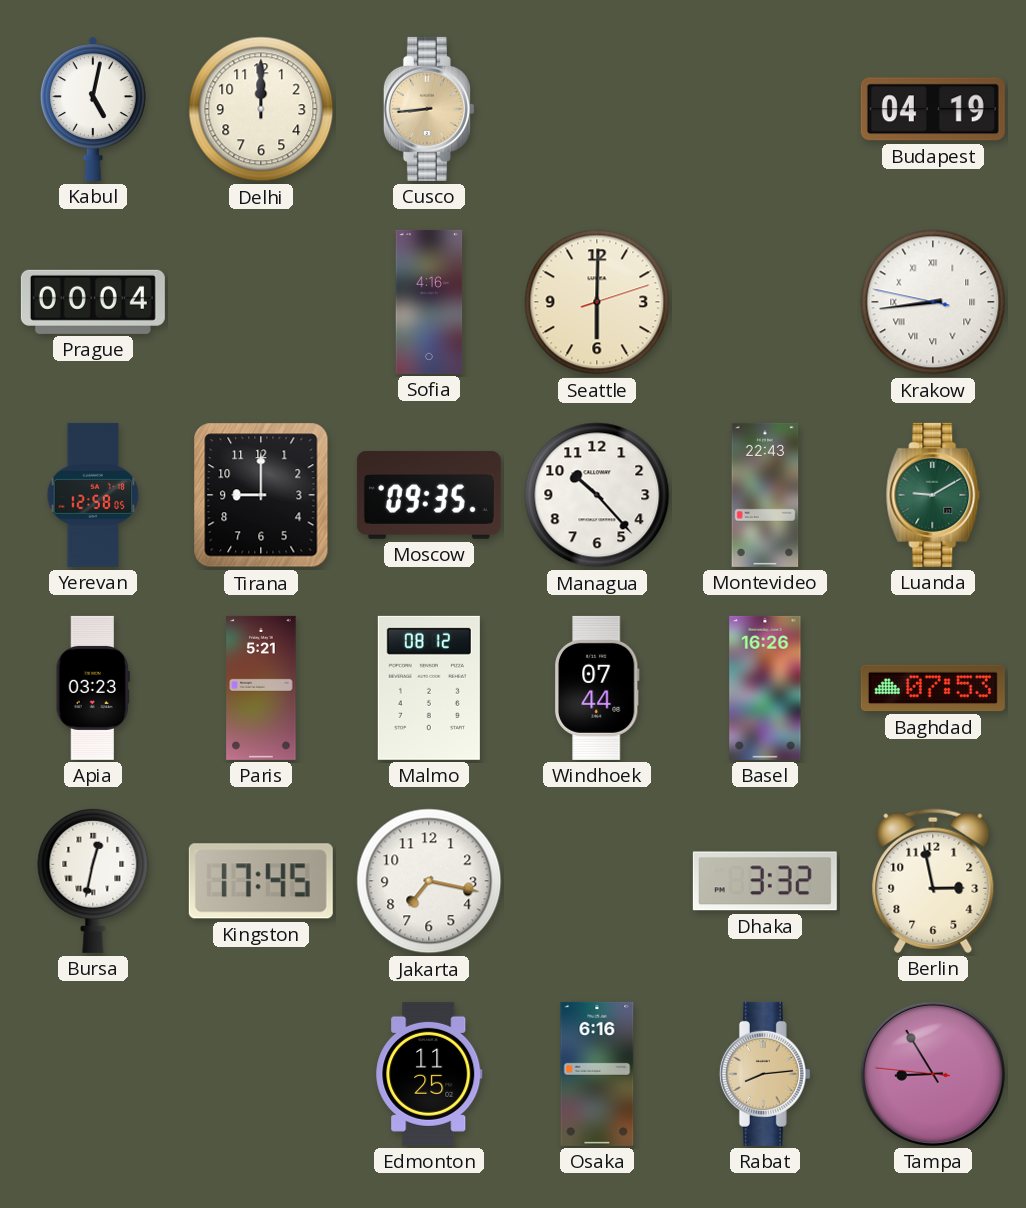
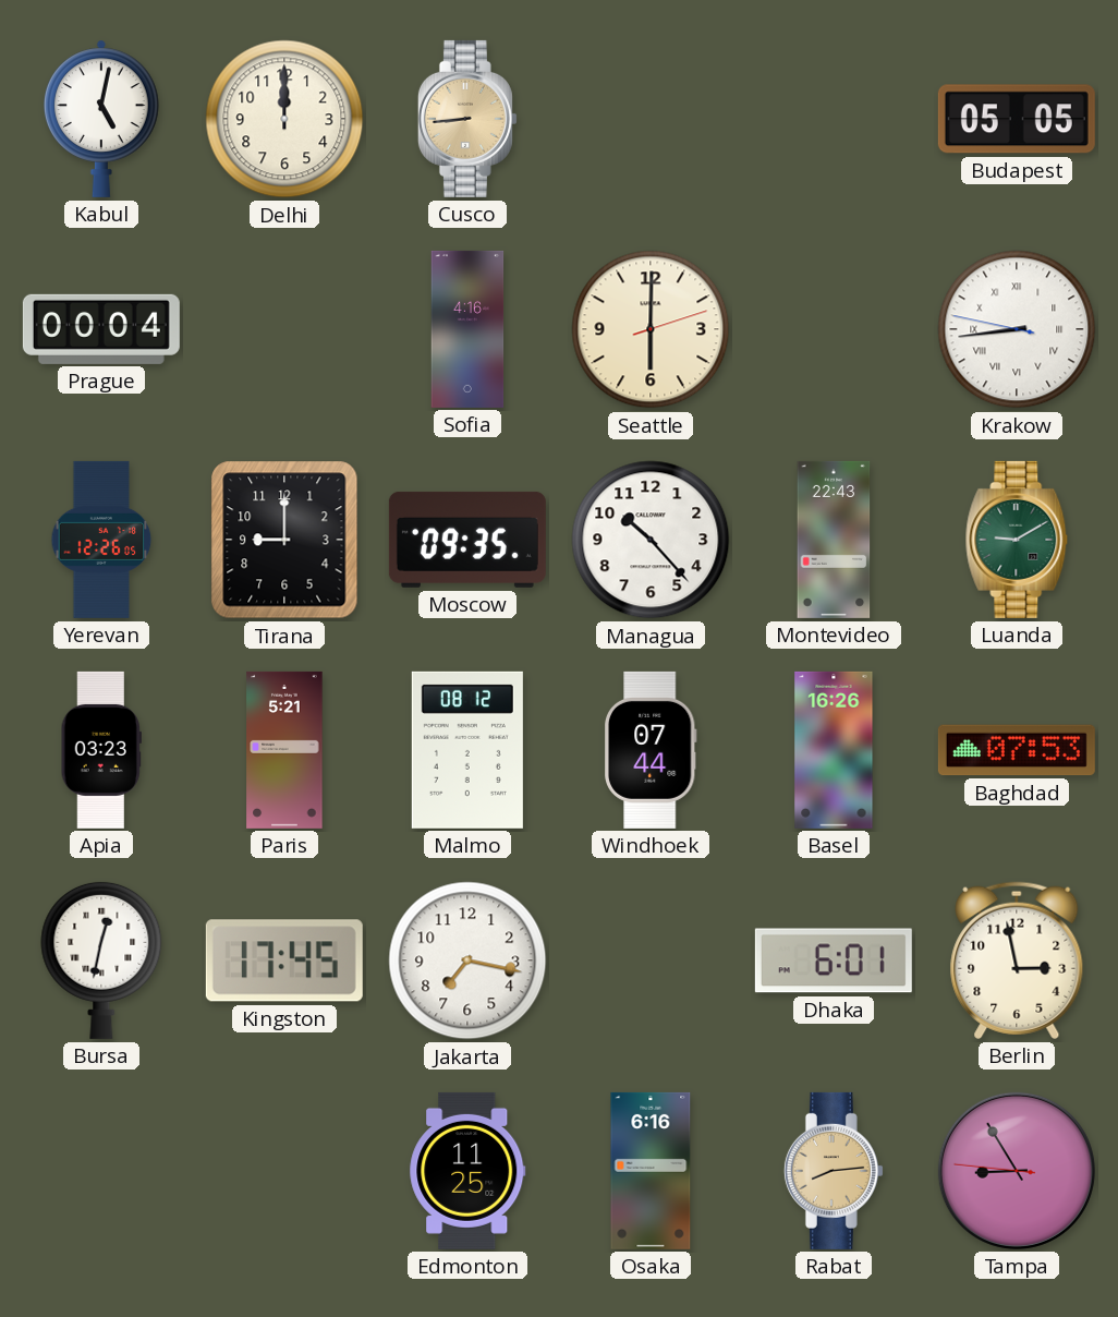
Budapest: 04:19 -> 05:05
Yerevan: 12:58 -> 12:26
Dhaka: 3:32 -> 6:01
